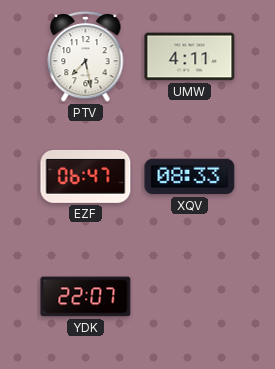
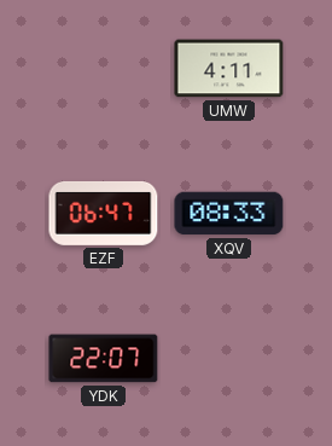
PTV: 7:28 -> none
